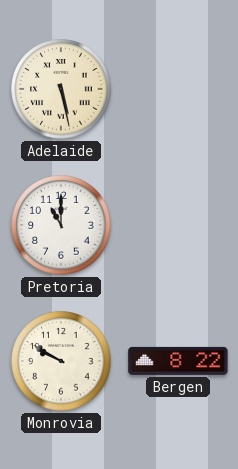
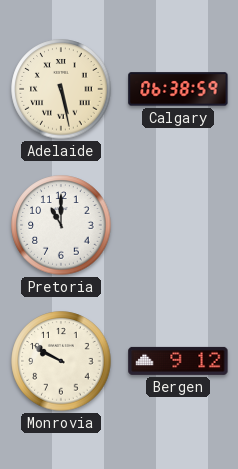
Calgary: none -> 06:38
Bergen: 8:22 -> 9:12
